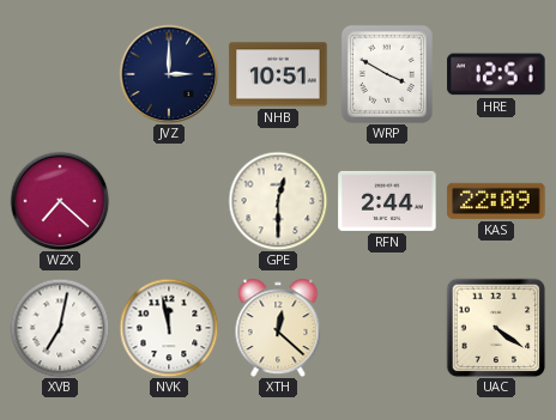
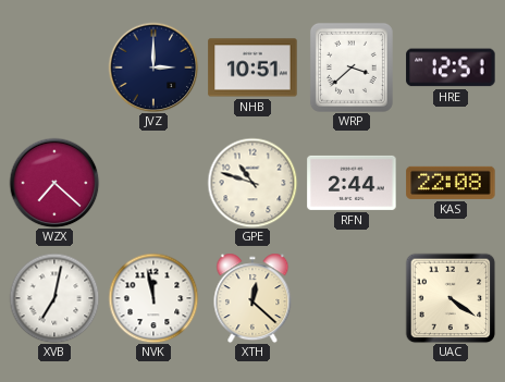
WRP: 3:50 -> 3:38
GPE: 12:30 -> 10:48
KAS: 22:09 -> 22:08
